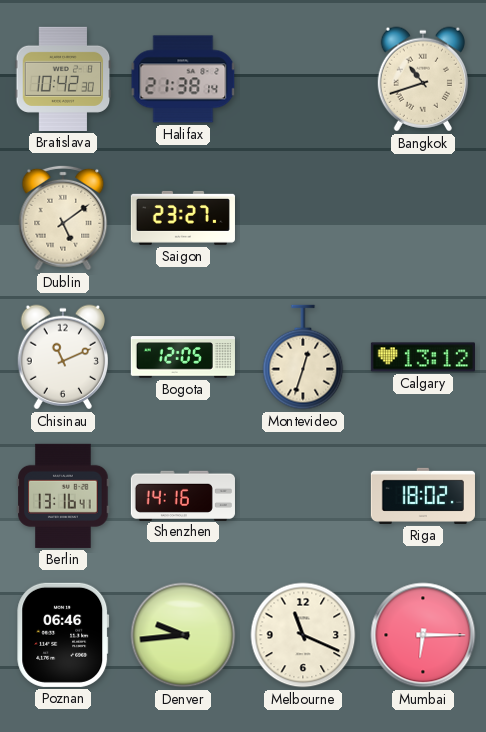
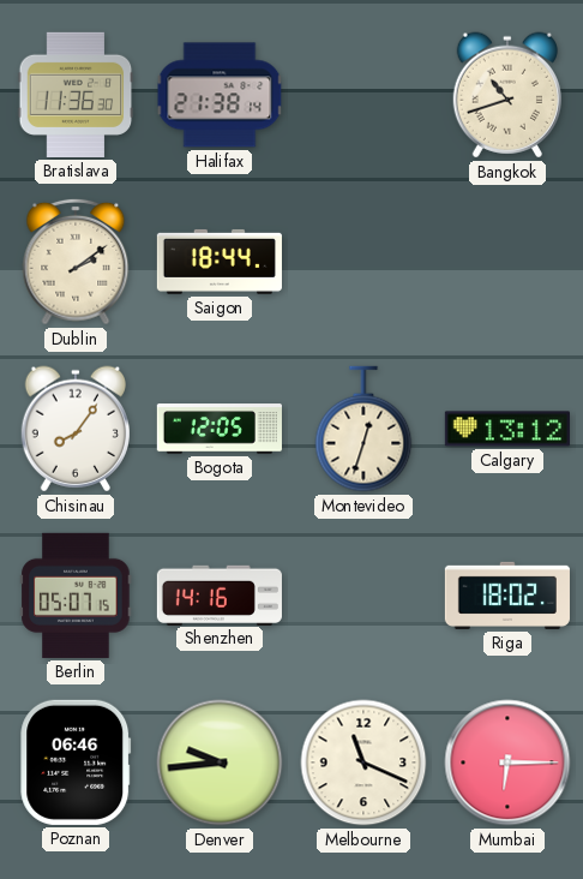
Bratislava: 10:42 -> 11:36
Dublin: 5:09 -> 2:09
Saigon: 23:27 -> 18:44
Chisinau: 11:11 -> 8:06
Berlin: 13:16 -> 05:07
